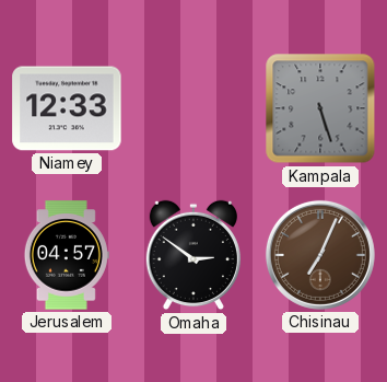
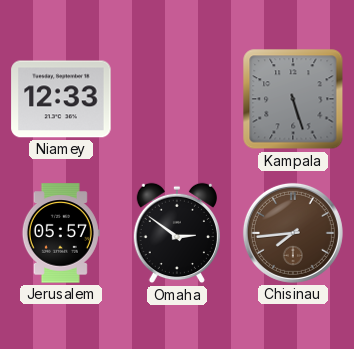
Jerusalem: 04:57 -> 05:57
Chisinau: 7:04 -> 7:44
